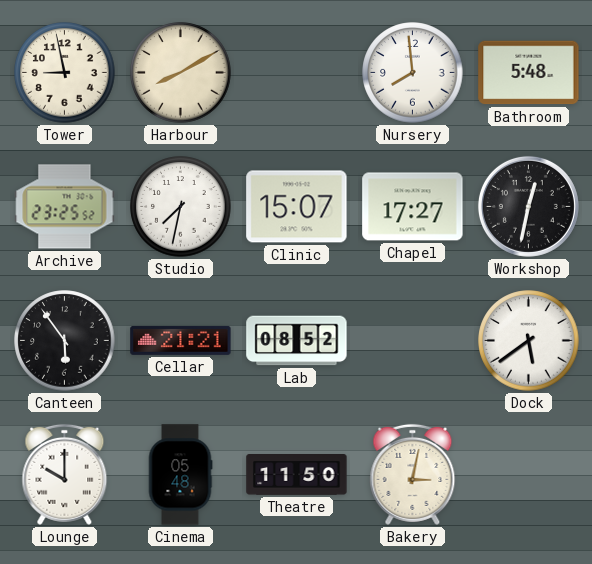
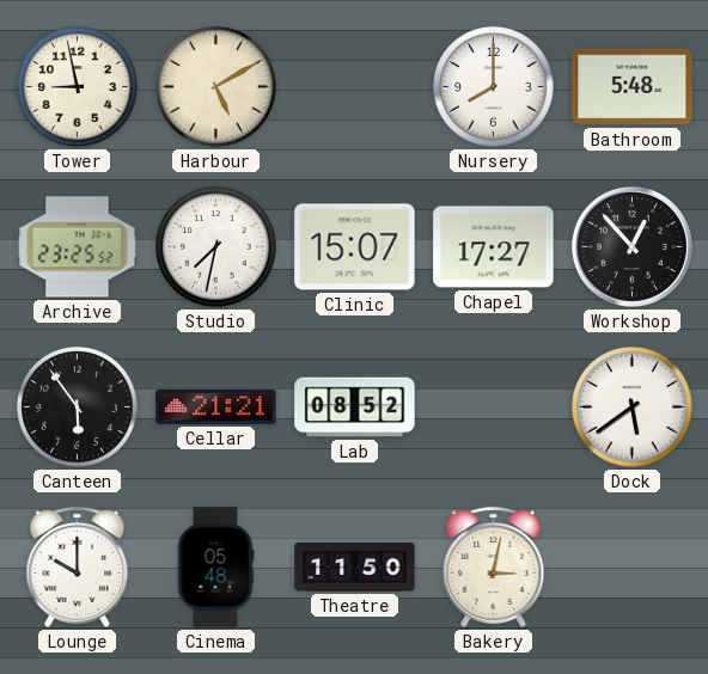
Harbour: 8:10 -> 5:10
Nursery: 7:59 -> 8:00
Workshop: 12:32 -> 12:53
